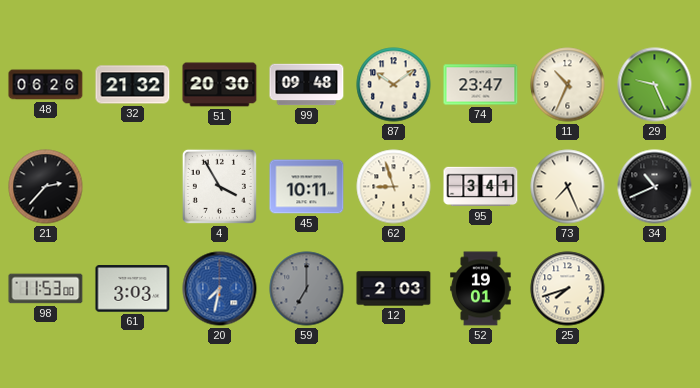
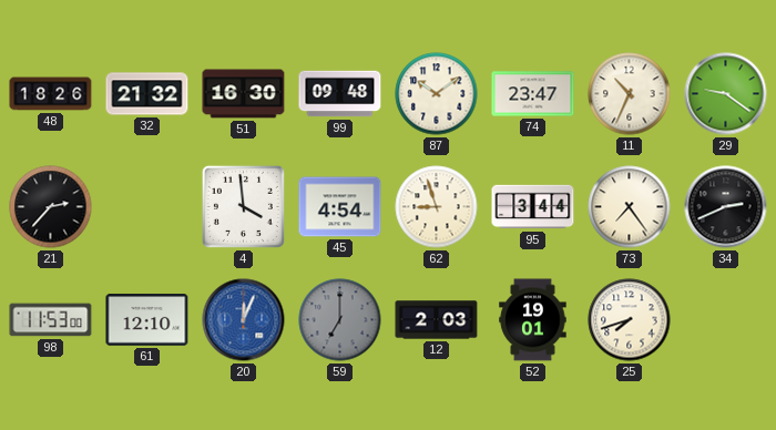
48: 06:26 -> 18:26
51: 20:30 -> 16:30
29: 9:26 -> 9:21
4: 3:55 -> 3:59
45: 10:11 -> 4:54
95: 3:41 -> 3:44
73: 7:26 -> 7:24
34: 10:41 -> 2:41
61: 3:03 -> 12:10
20: 7:32 -> 12:04
